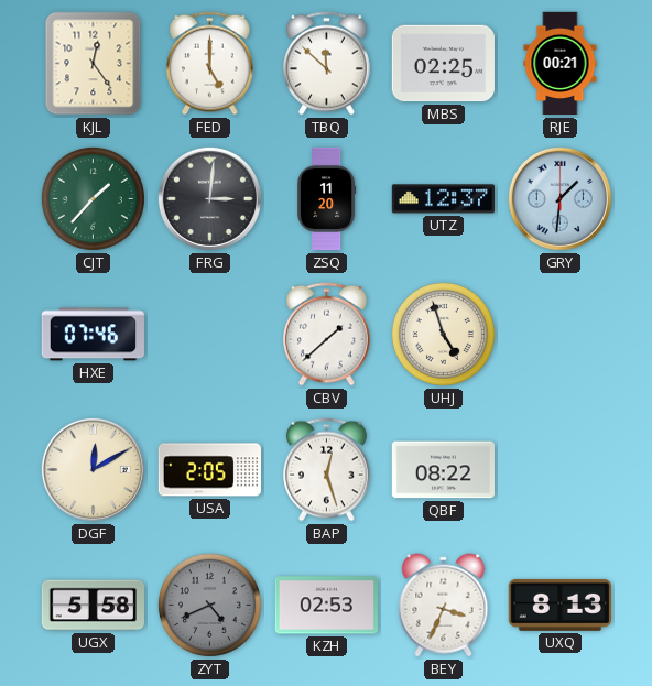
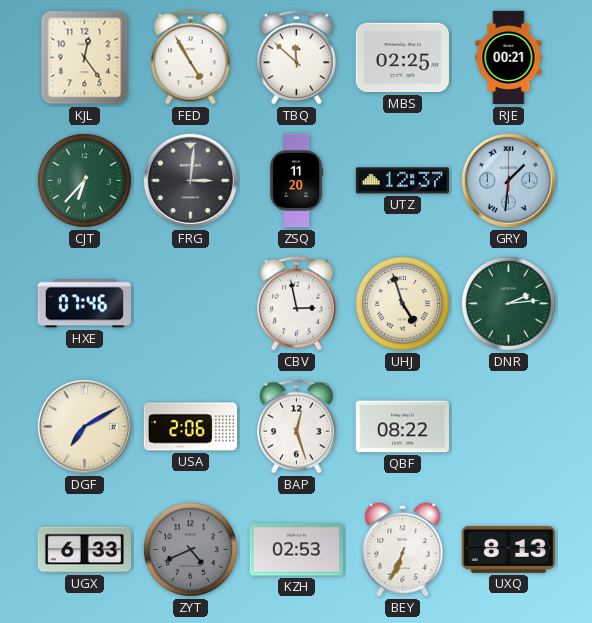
FED: 5:00 -> 4:55
CJT: 1:37 -> 6:37
CBV: 1:38 -> 2:58
DNR: none -> 2:14
DGF: 12:10 -> 7:10
USA: 2:05 -> 2:06
UGX: 5:58 -> 6:33
BEY: 3:34 -> 6:34
